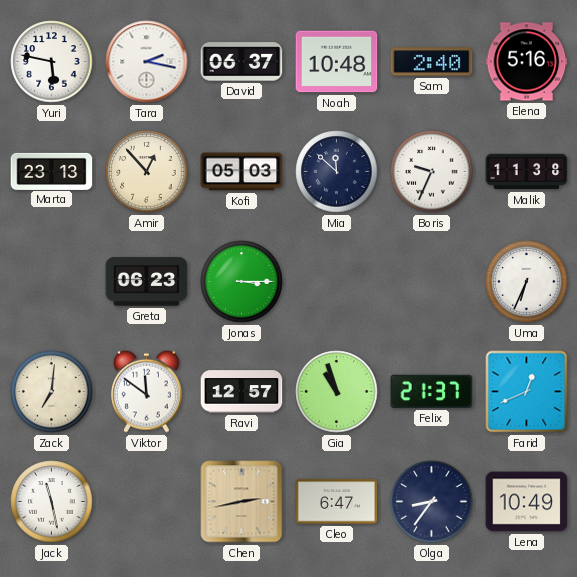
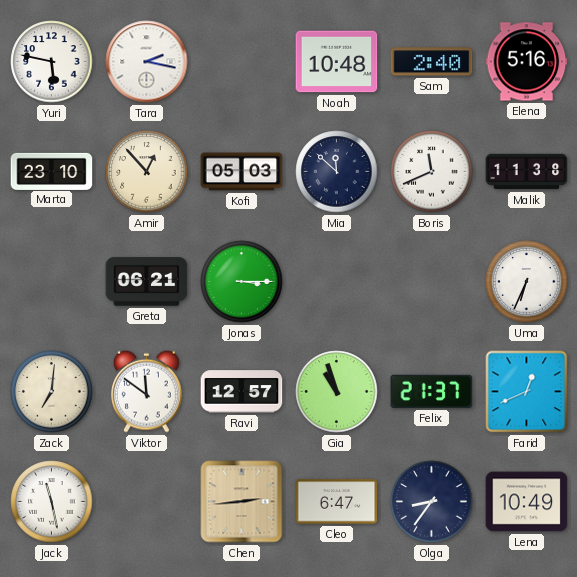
David: 06:37 -> none
Marta: 23:13 -> 23:10
Boris: 9:34 -> 11:41
Greta: 06:23 -> 06:21
Chen: 2:43 -> 2:44
